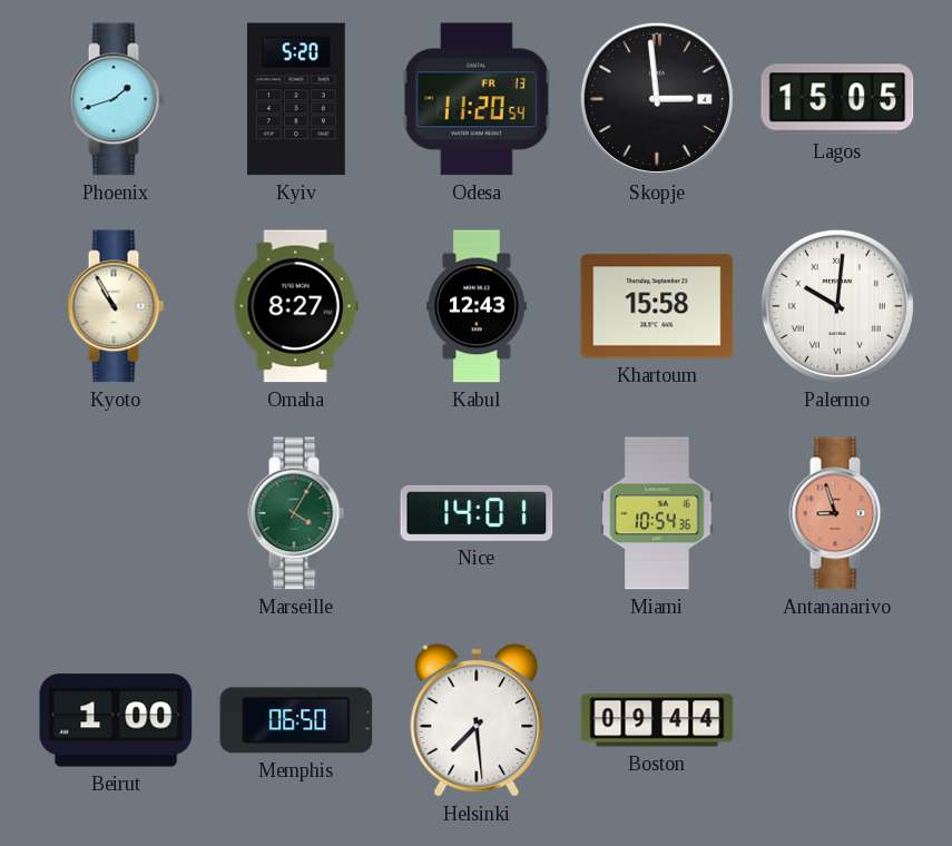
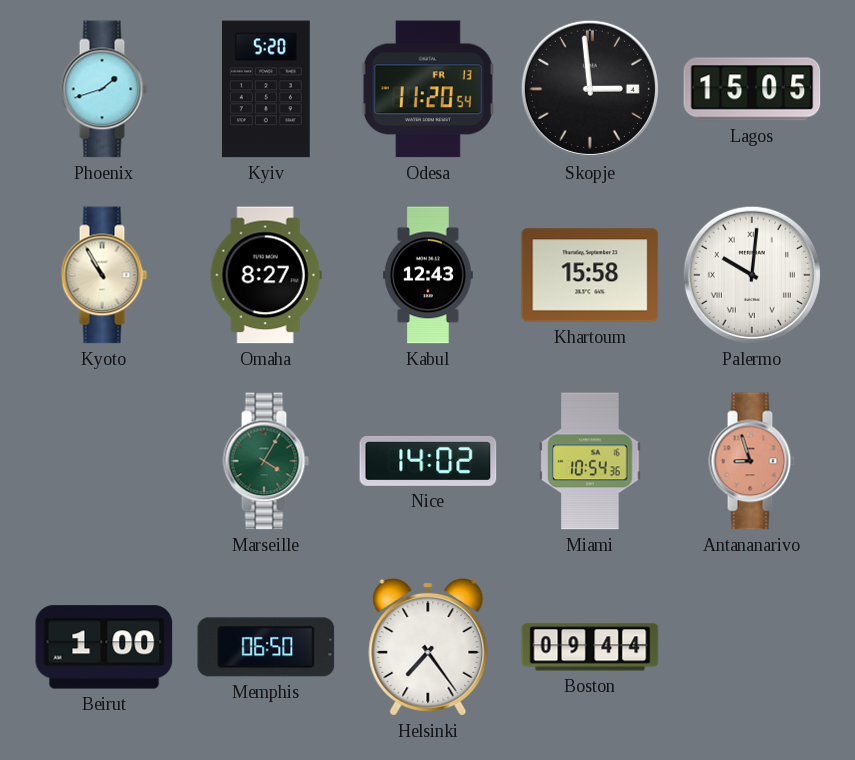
Nice: 14:01 -> 14:02
Helsinki: 7:29 -> 7:24
